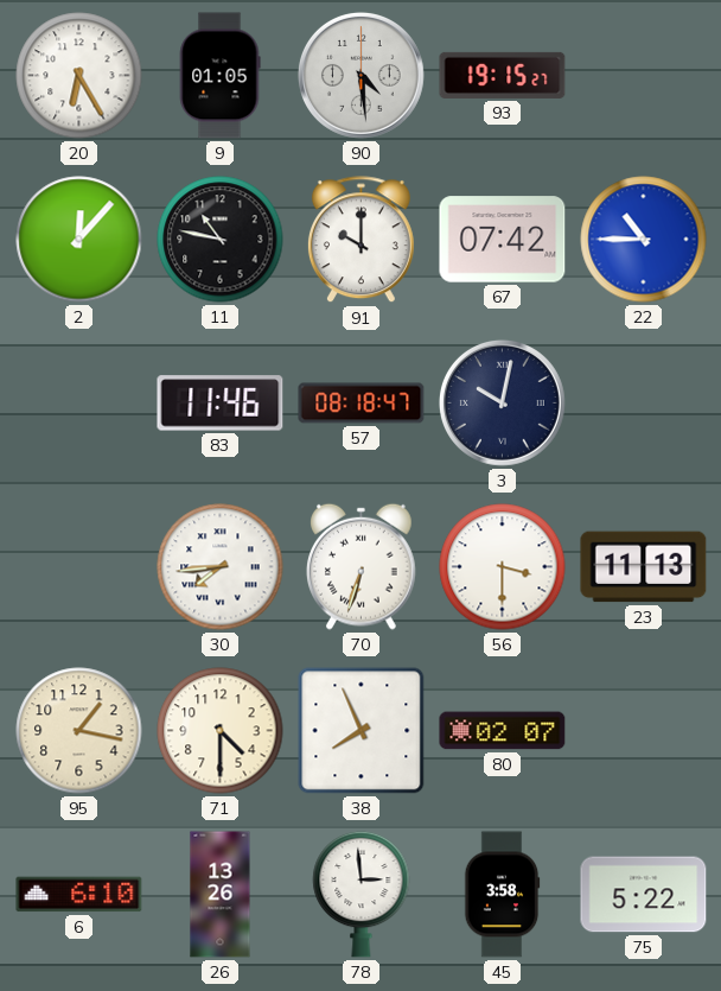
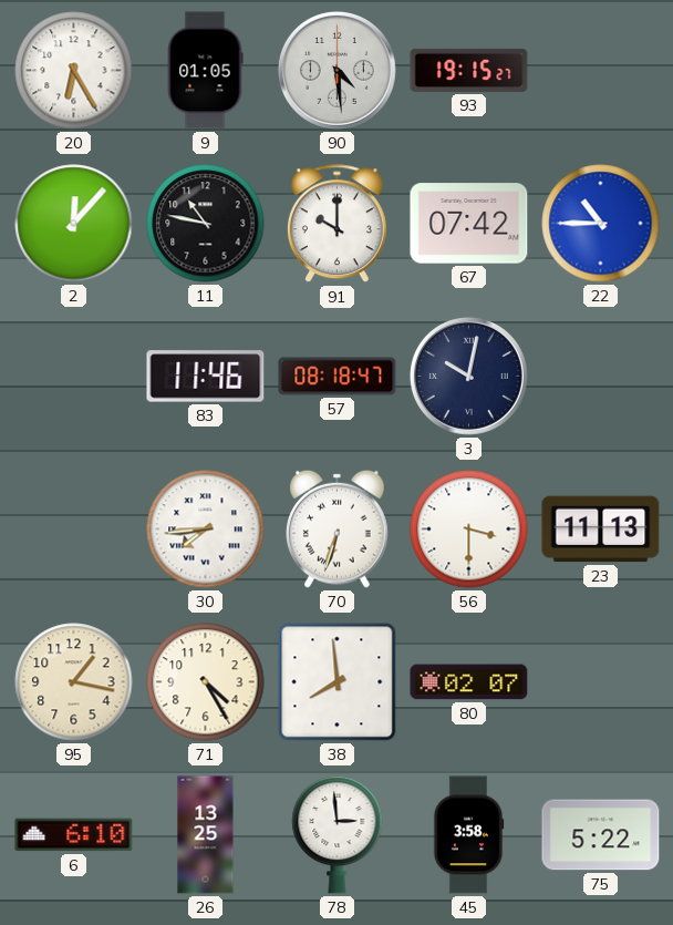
71: 4:30 -> 4:25
38: 7:56 -> 7:59
26: 13:26 -> 13:25
